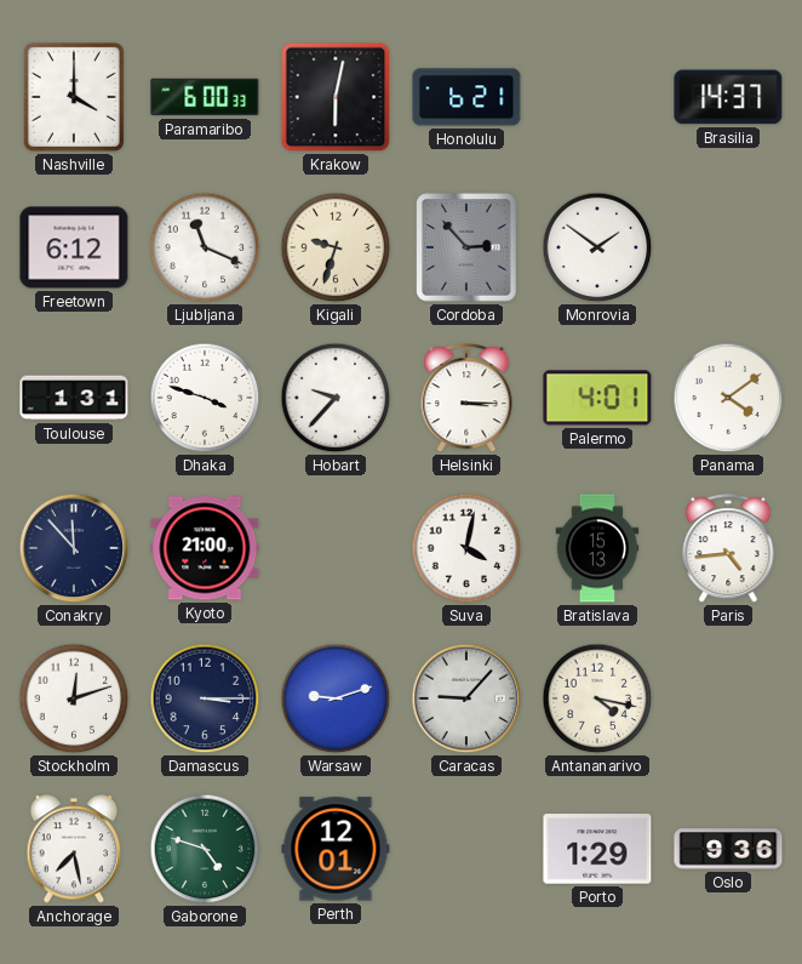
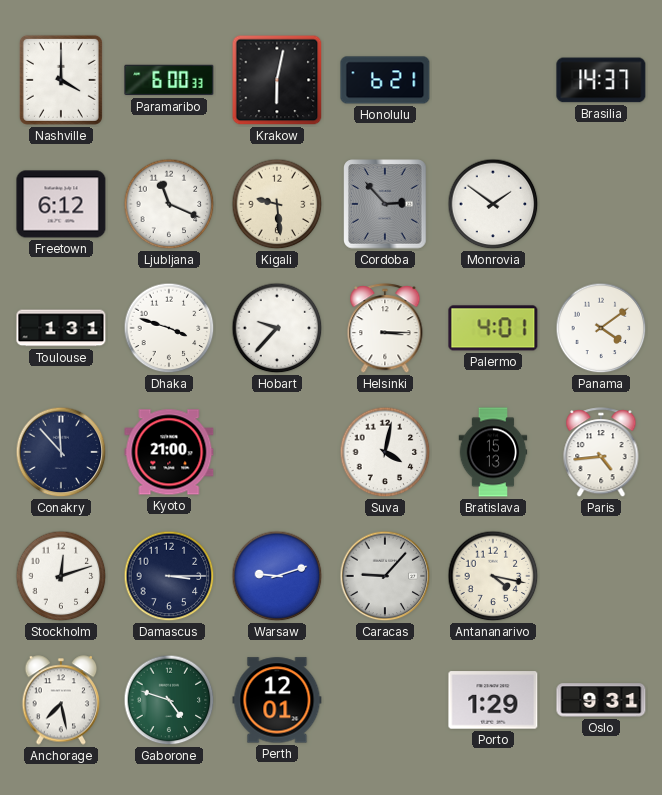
Kigali: 9:33 -> 9:29
Oslo: 9:36 -> 9:31
